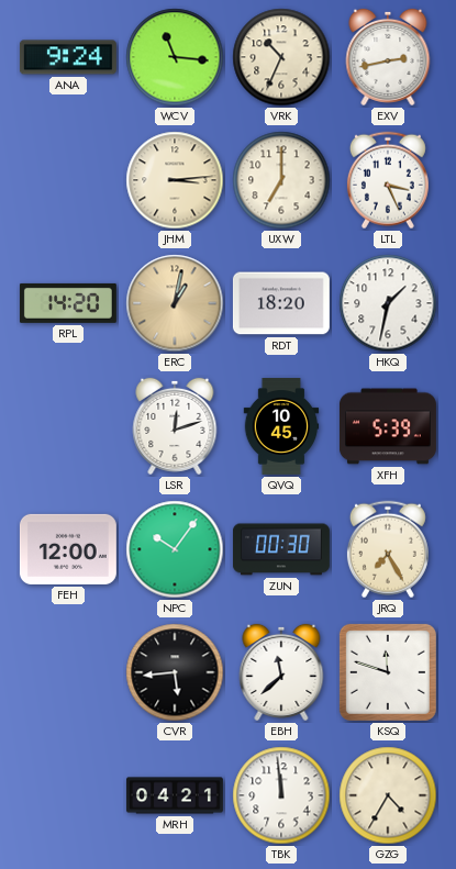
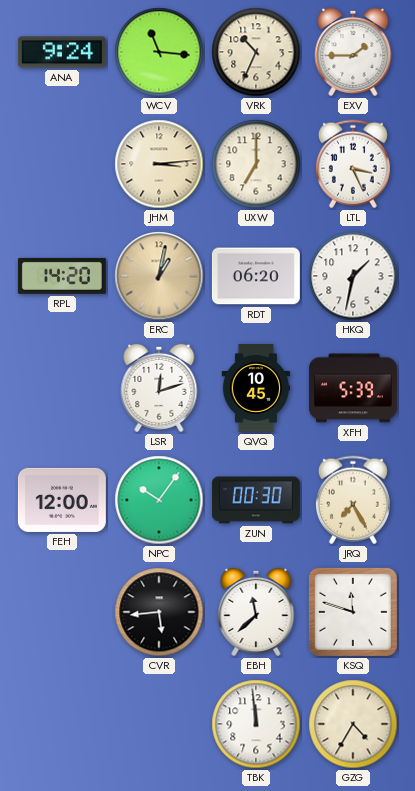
EXV: 2:43 -> 1:45
RDT: 18:20 -> 06:20
MRH: 04:21 -> none
